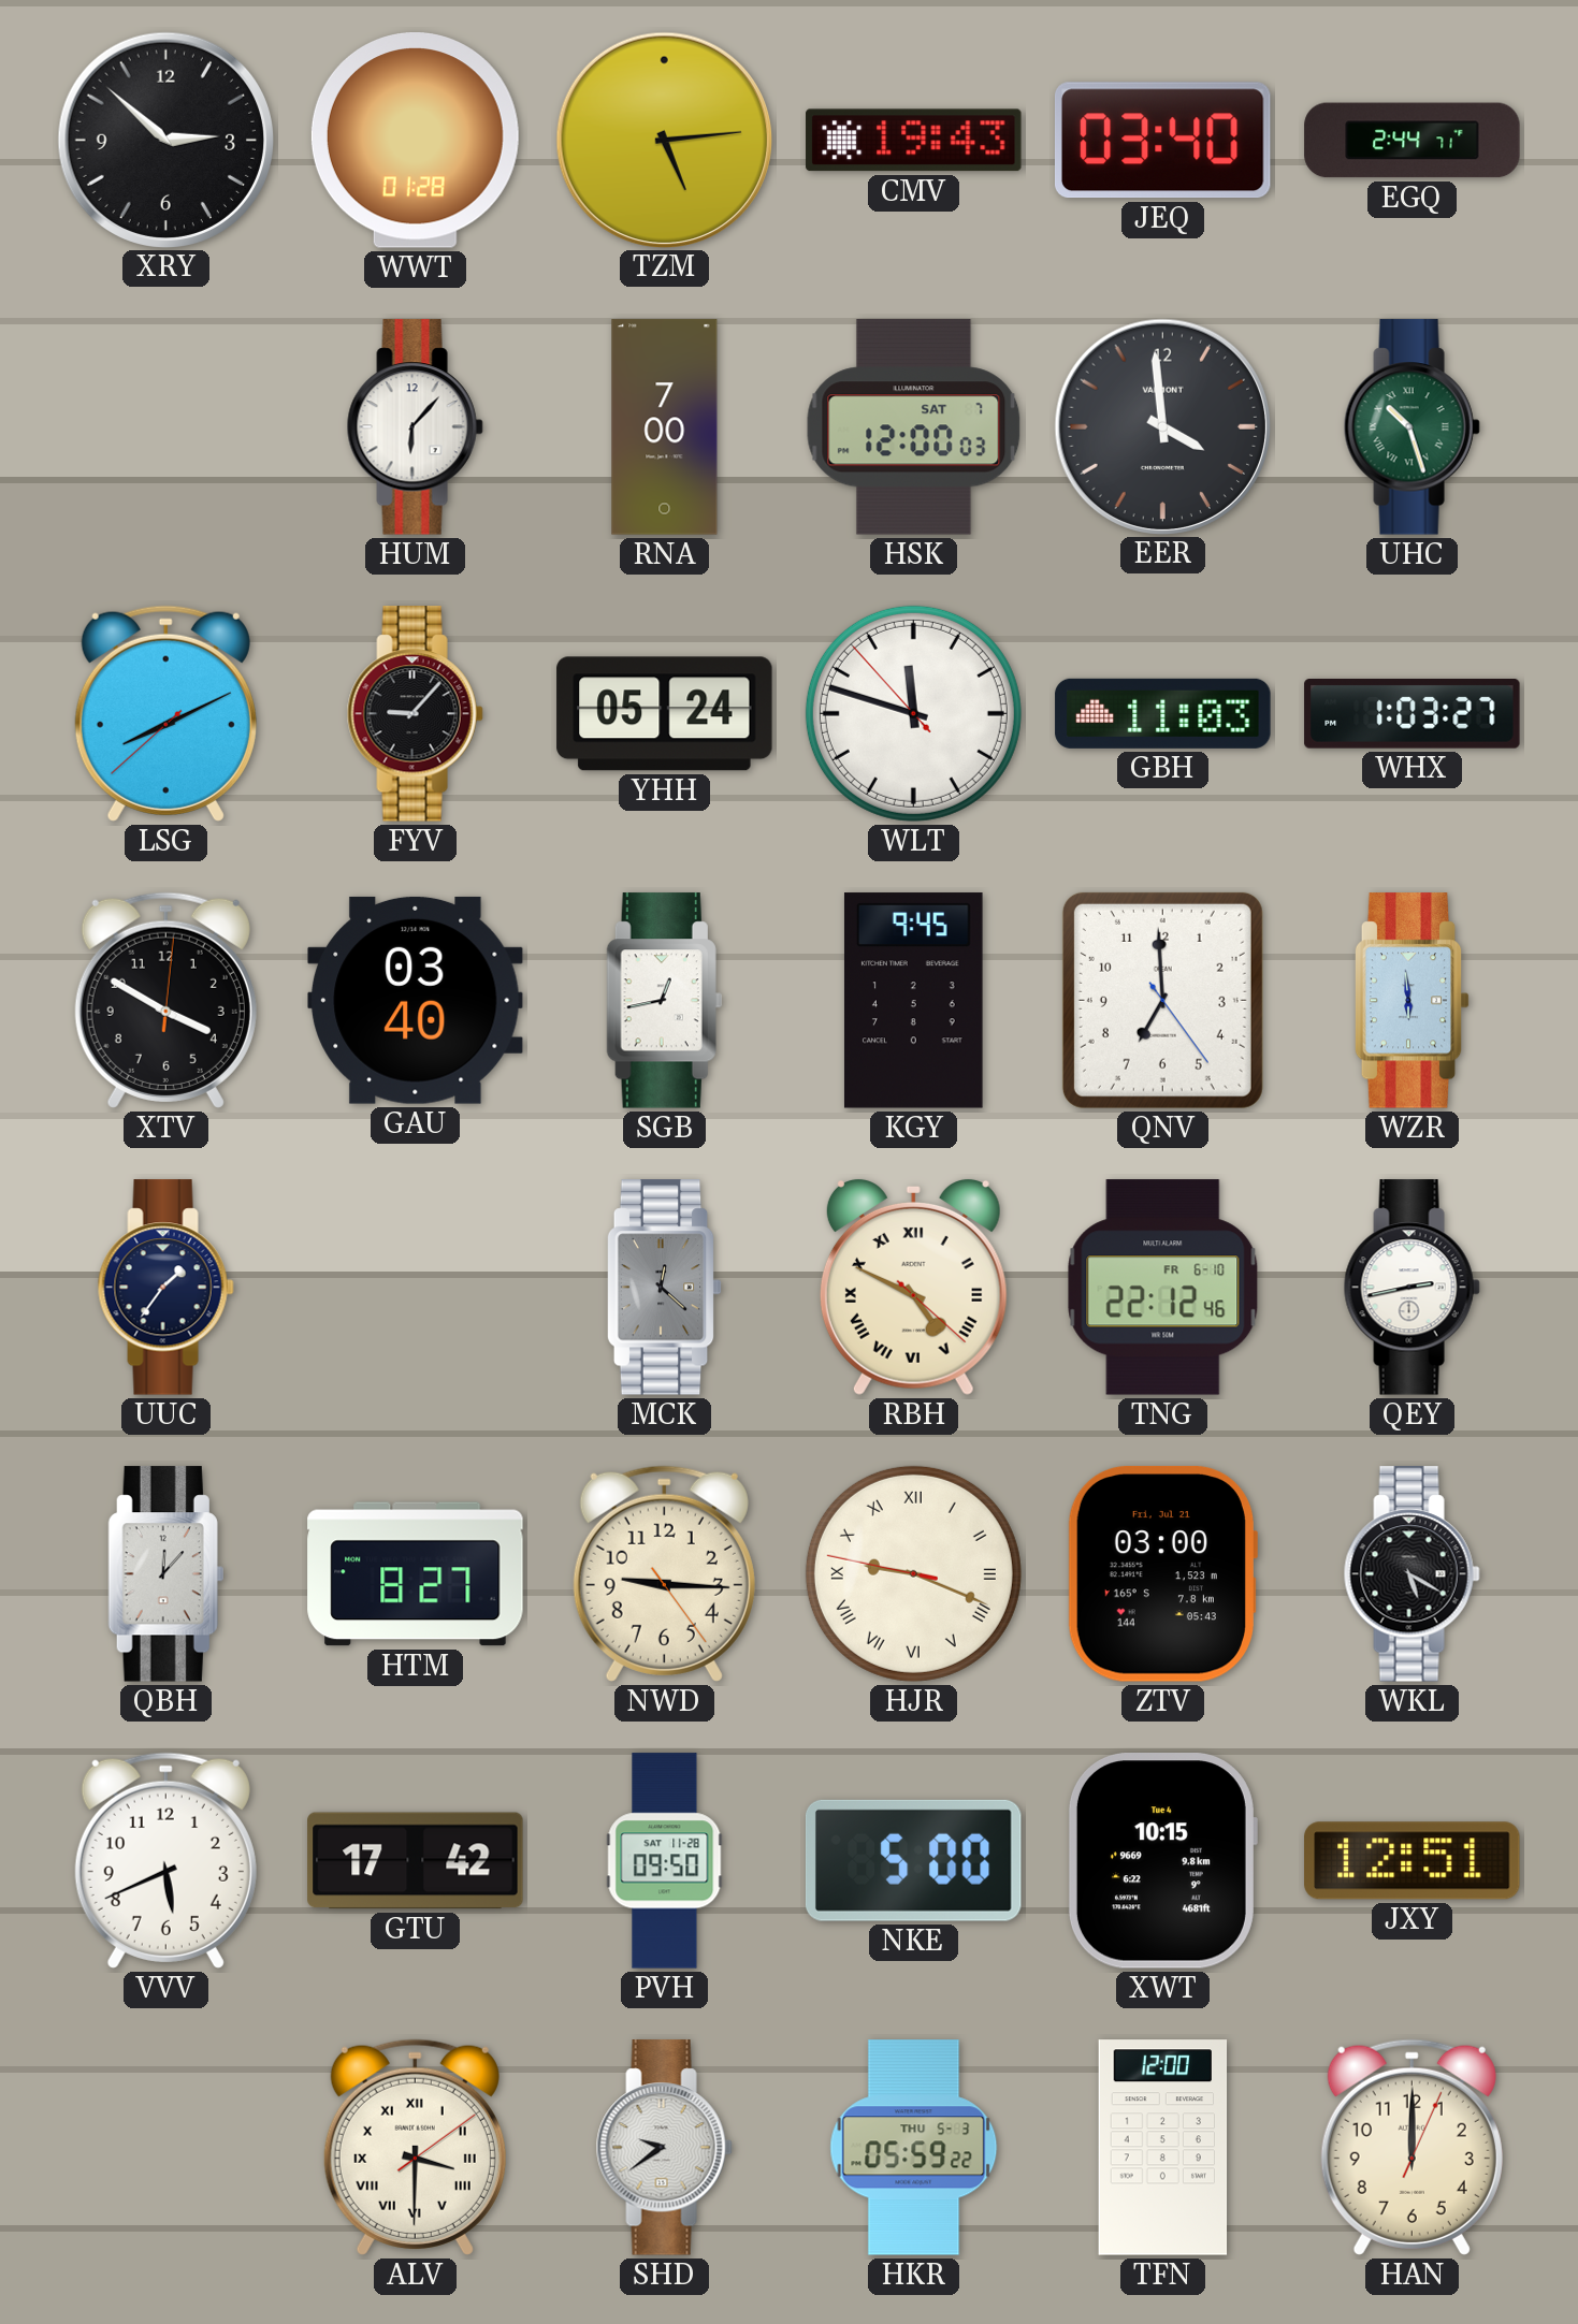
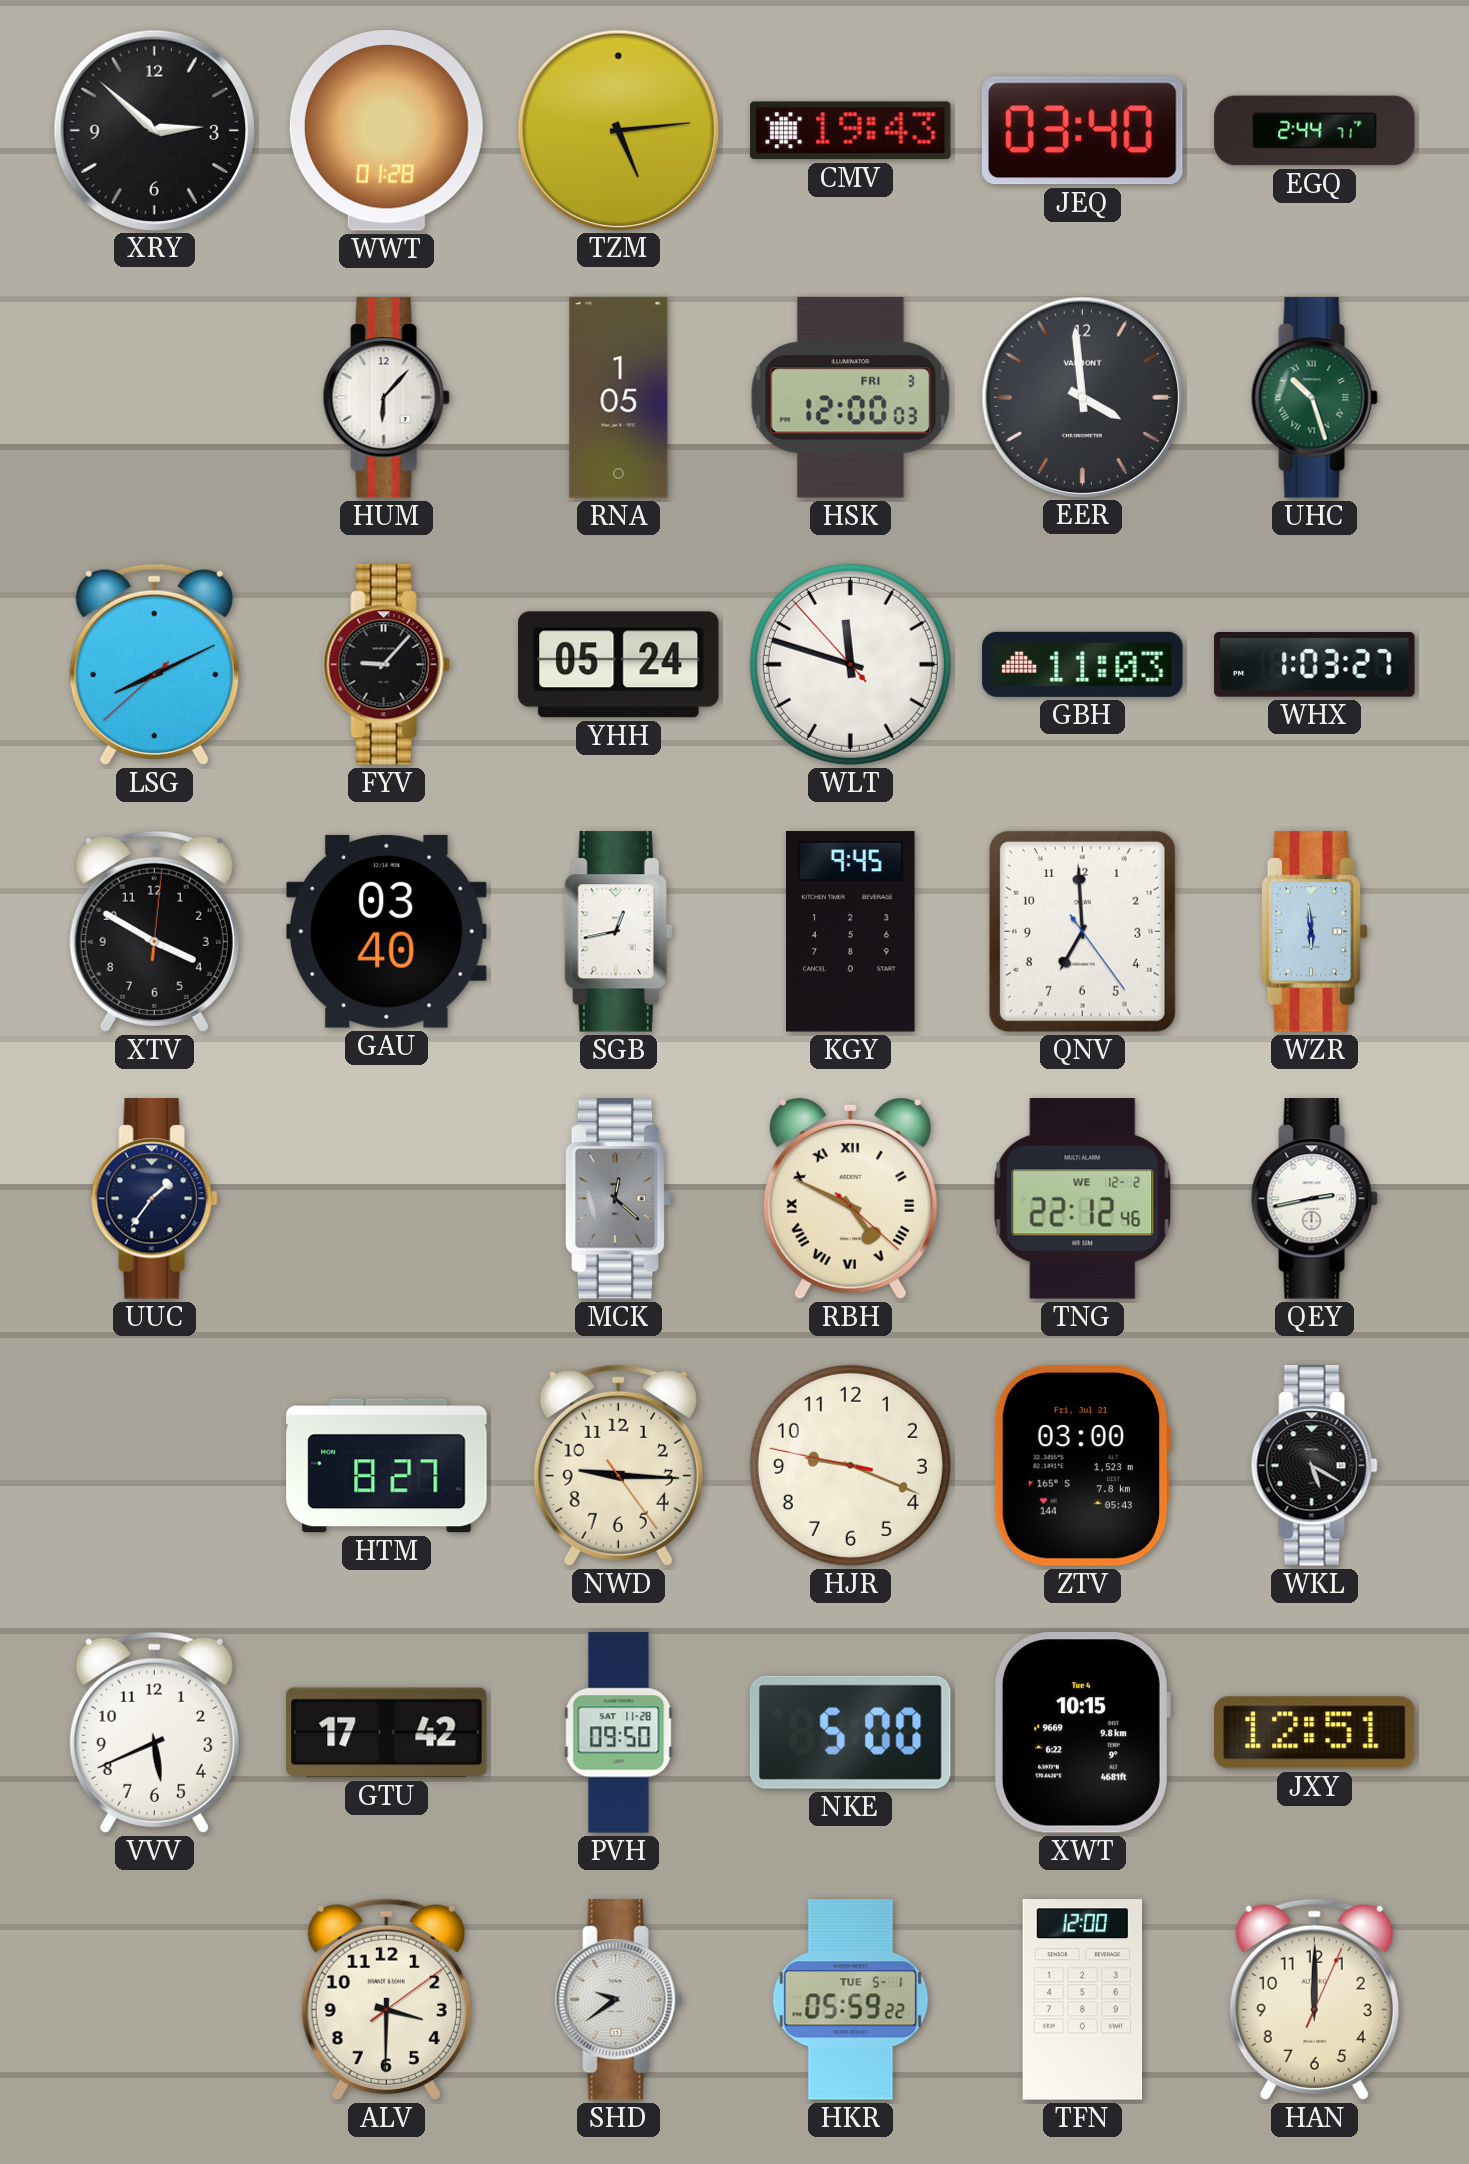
RNA: 7:00 -> 1:05
HSK date: SAT 7 -> FRI 3
TNG date: FR 6-10 -> WE 12-2
QBH: 12:07 -> none
HJR numerals: Roman -> Arabic
ALV numerals: Roman -> Arabic
HKR date: THU 5-3 -> TUE 5-1
